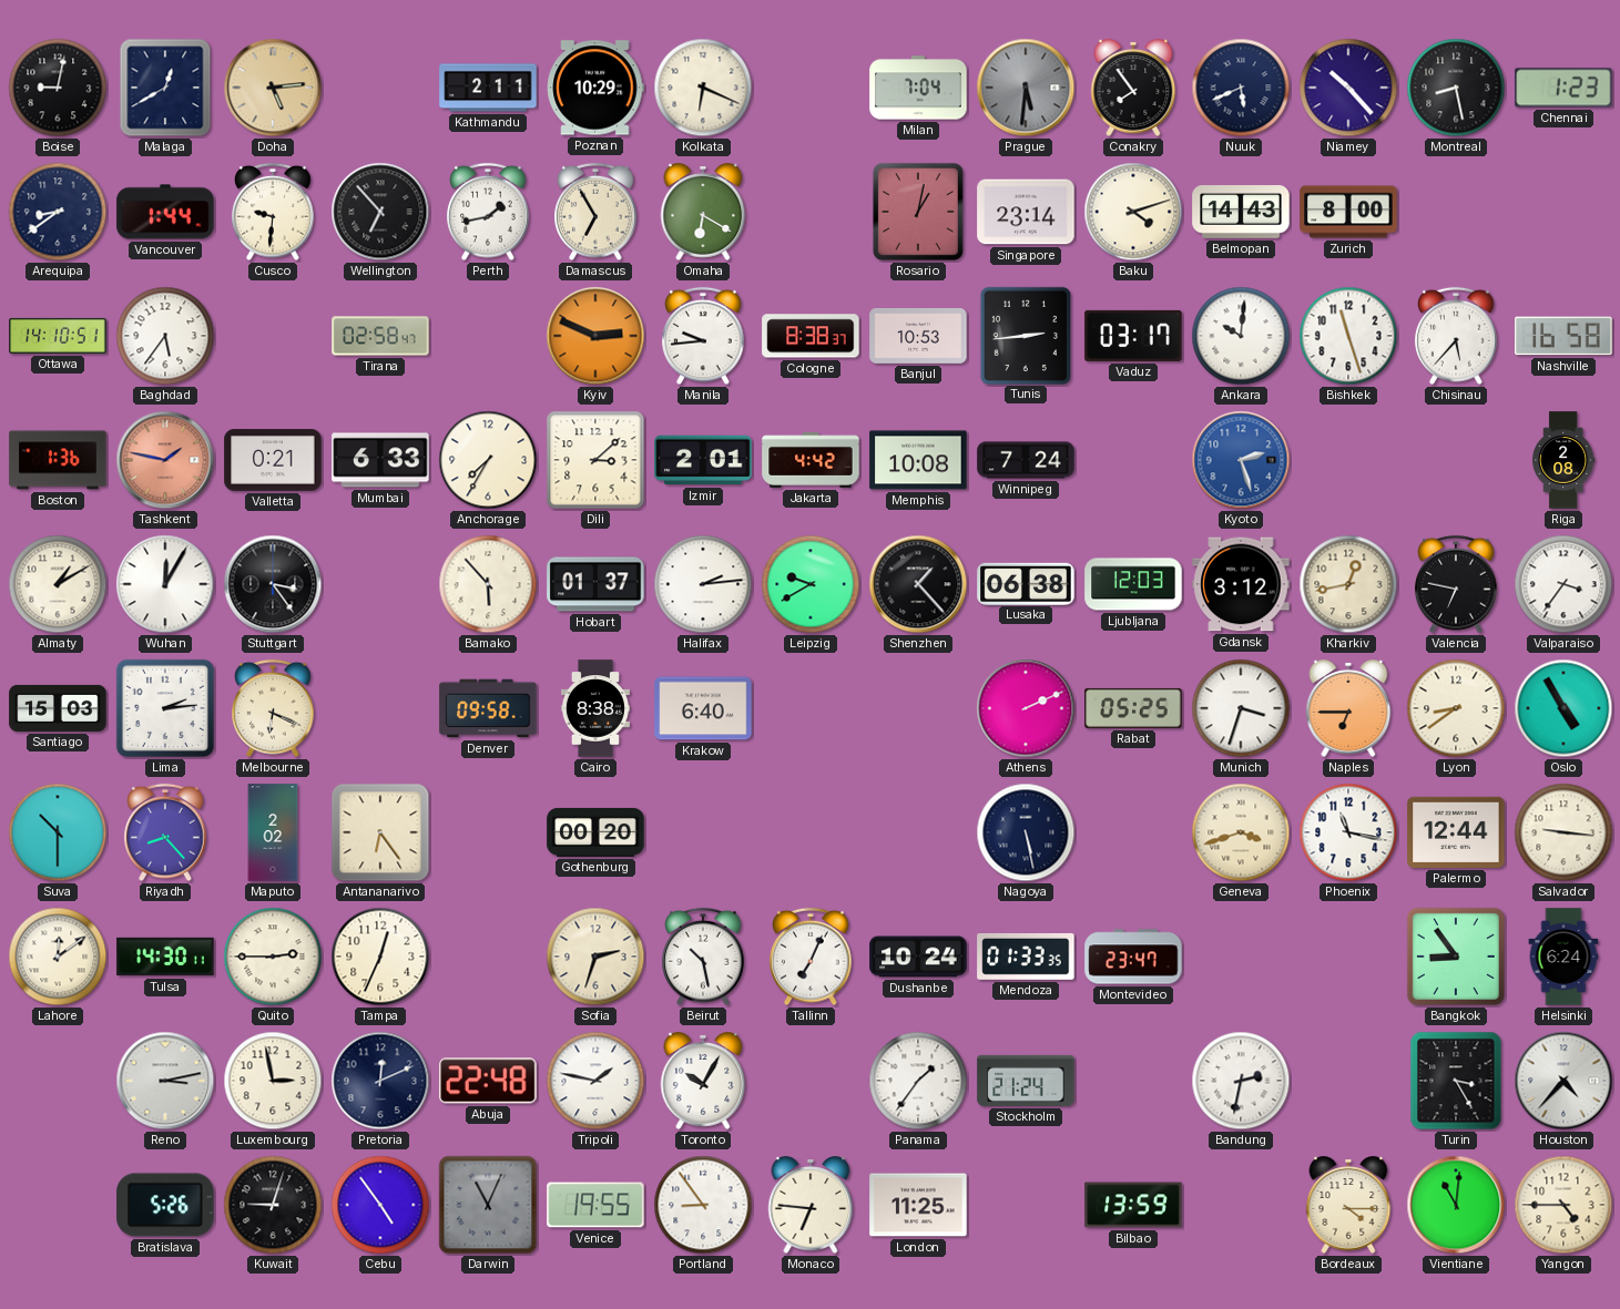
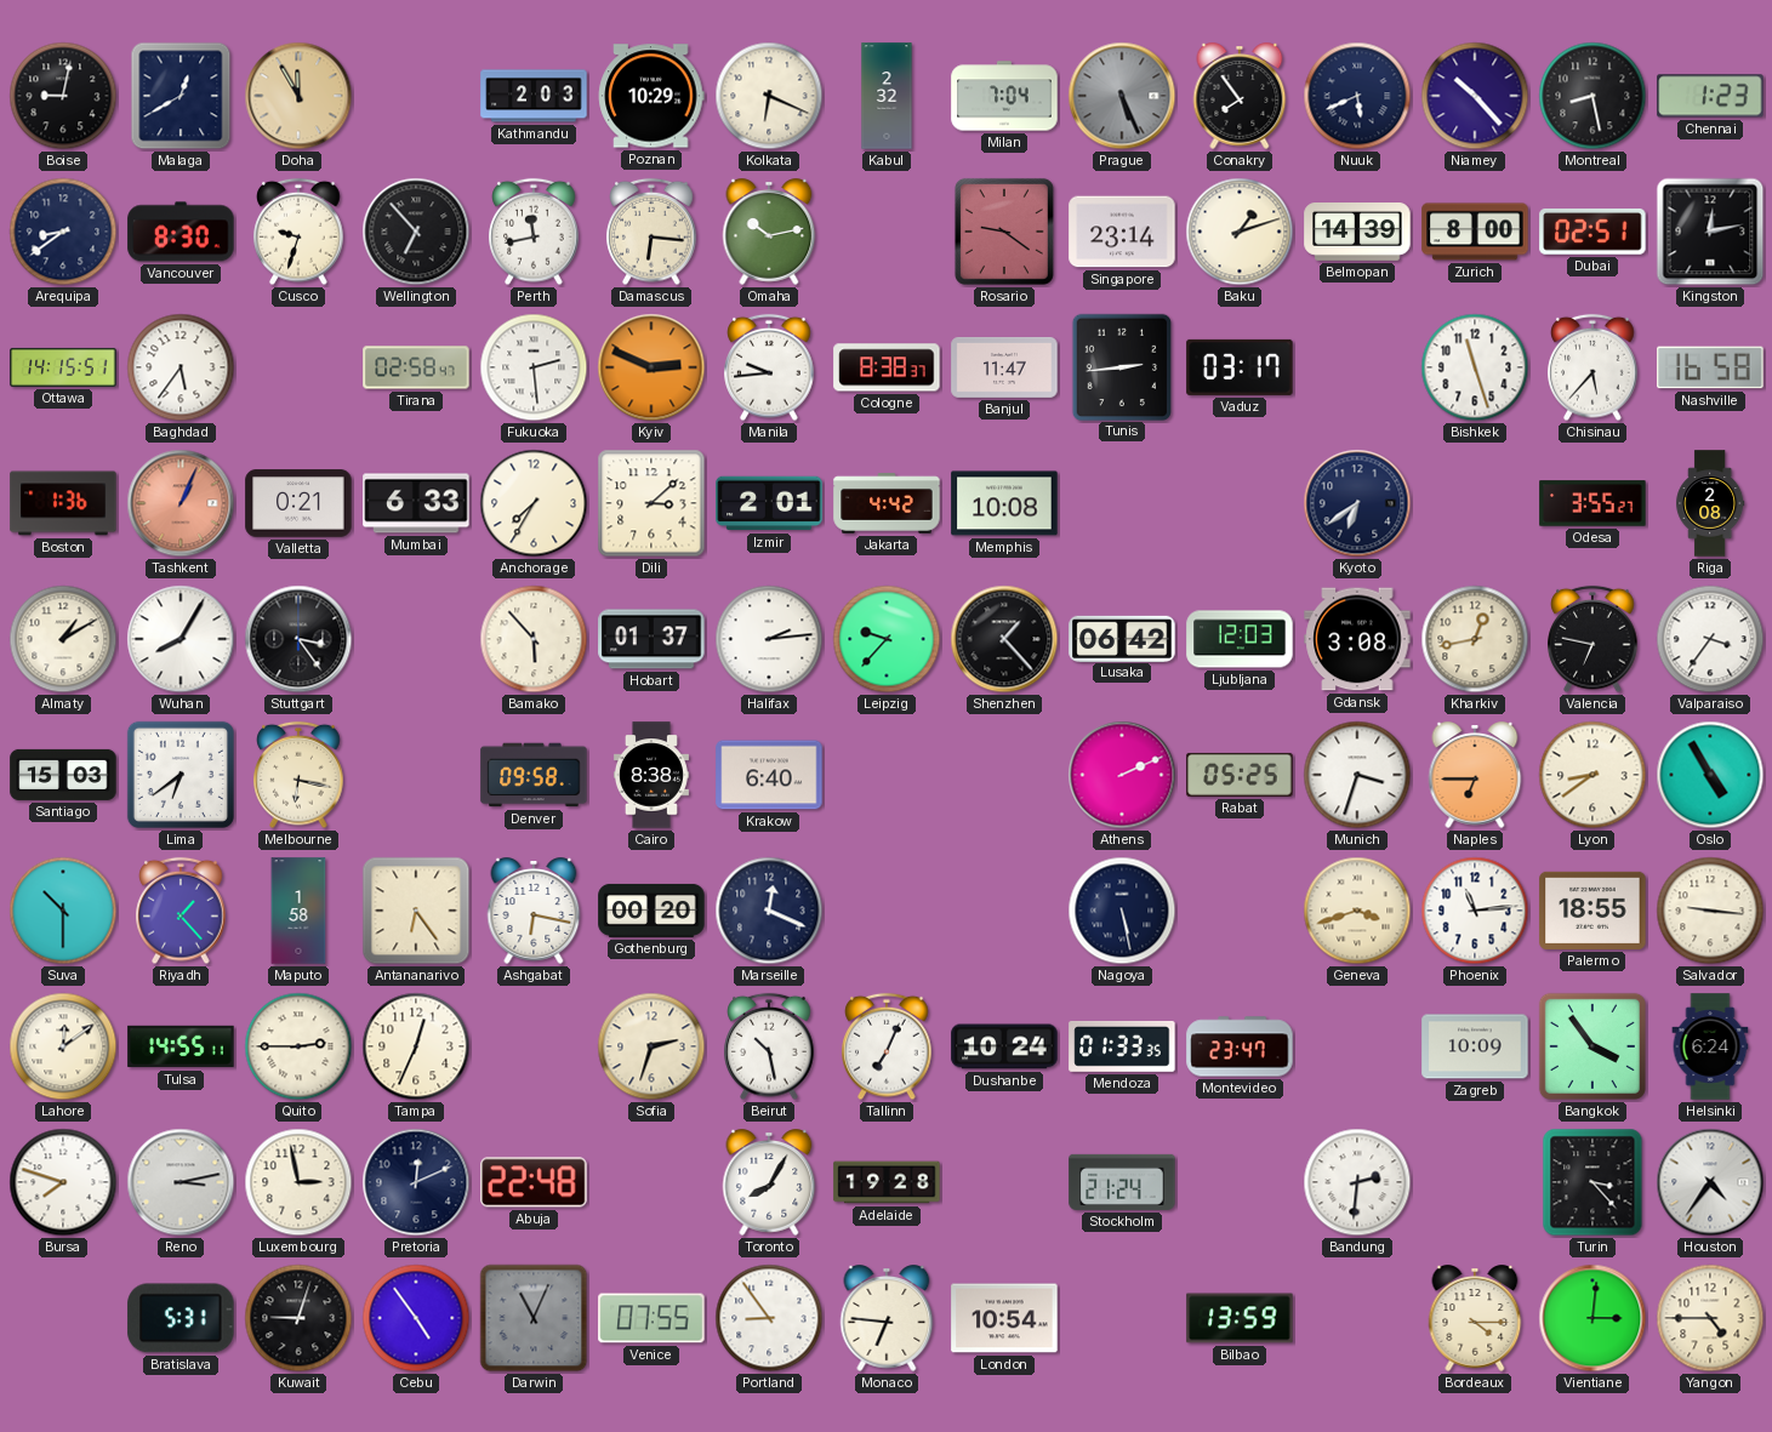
Doha: 5:14 -> 11:55
Kathmandu: 2:11 -> 2:03
Kabul: none -> 2:32
Prague: 5:31 -> 5:26
Vancouver: 1:44 -> 8:30
Cusco: 9:31 -> 9:33
Perth: 1:43 -> 11:43
Damascus: 6:55 -> 6:16
Omaha: 6:20 -> 10:13
Rosario: 1:02 -> 9:21
Baku: 4:12 -> 1:12
Belmopan: 14:43 -> 14:39
Dubai: none -> 02:51
Kingston: none -> 12:13
Ottawa: 14:10 -> 14:15
Fukuoka: none -> 2:29
Banjul: 10:53 -> 11:47
Ankara: 10:01 -> none
Tashkent: 1:47 -> 1:04
Winnipeg: 7:24 -> none
Kyoto: 2:27 -> 6:39
Kyoto dial: blue -> navy
Odesa: none -> 3:55
Wuhan: 12:05 -> 8:05
Leipzig: 9:40 -> 9:37
Lusaka: 06:38 -> 06:42
Gdansk: 3:12 -> 3:08
Lima: 2:14 -> 6:39
Melbourne: 6:19 -> 6:17
Riyadh: 8:23 -> 1:23
Maputo: 2:02 -> 1:58
Ashgabat: none -> 6:17
Marseille: none -> 12:19
Phoenix: 11:17 -> 11:14
Palermo: 12:44 -> 18:55
Tulsa: 14:30 -> 14:55
Zagreb: none -> 10:09
Bangkok: 8:54 -> 3:54
Bursa: none -> 7:48
Tripoli: 1:47 -> none
Toronto: 10:05 -> 8:05
Adelaide: none -> 19:28
Panama: 1:36 -> none
Bandung: 2:32 -> 2:31
Turin: 3:25 -> 3:23
Houston: 4:37 -> 4:36
Bratislava: 5:26 -> 5:31
Venice: 19:55 -> 07:55
London: 11:25 -> 10:54
Vientiane: 11:01 -> 3:01
